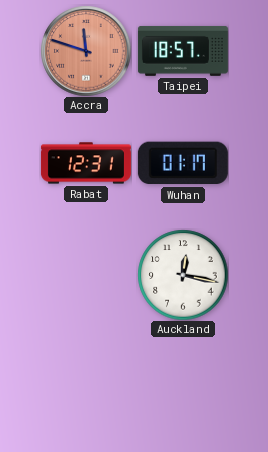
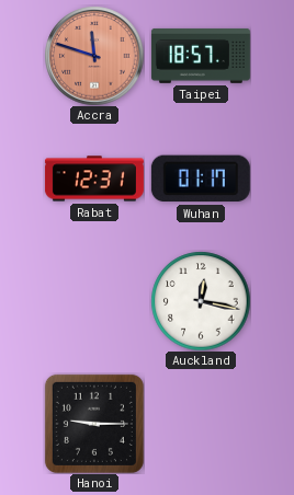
Hanoi: none -> 9:15
